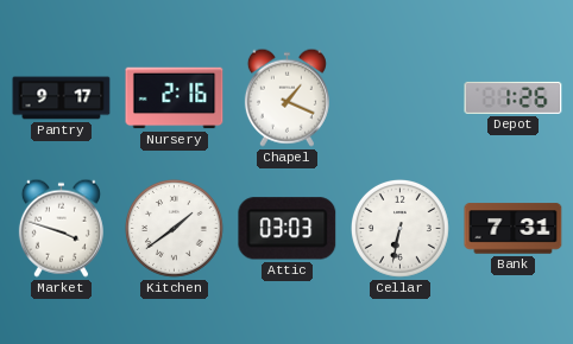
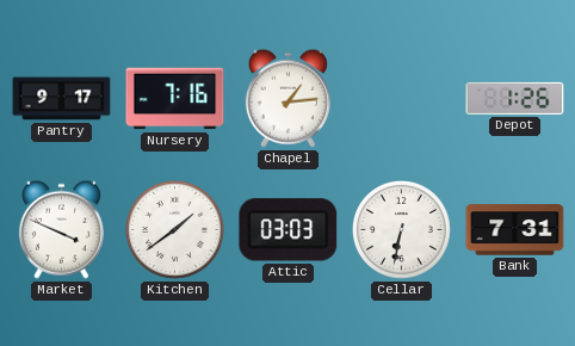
Nursery: 2:16 -> 7:16
Chapel: 1:19 -> 1:14
Market: 3:48 -> 3:49
